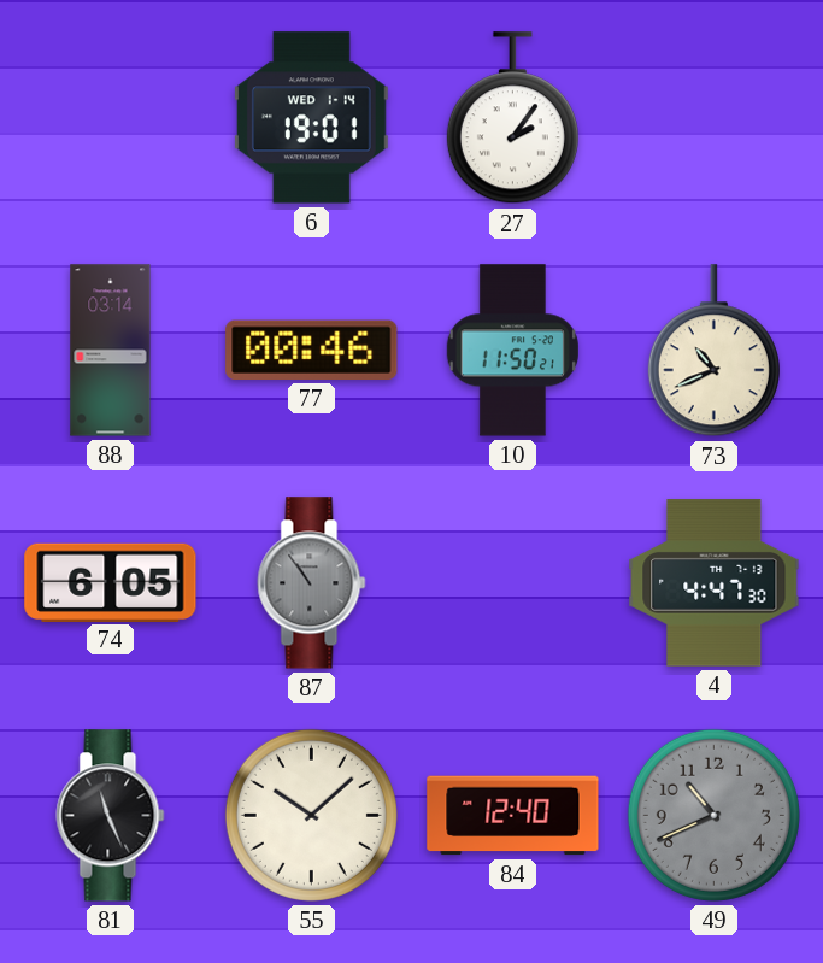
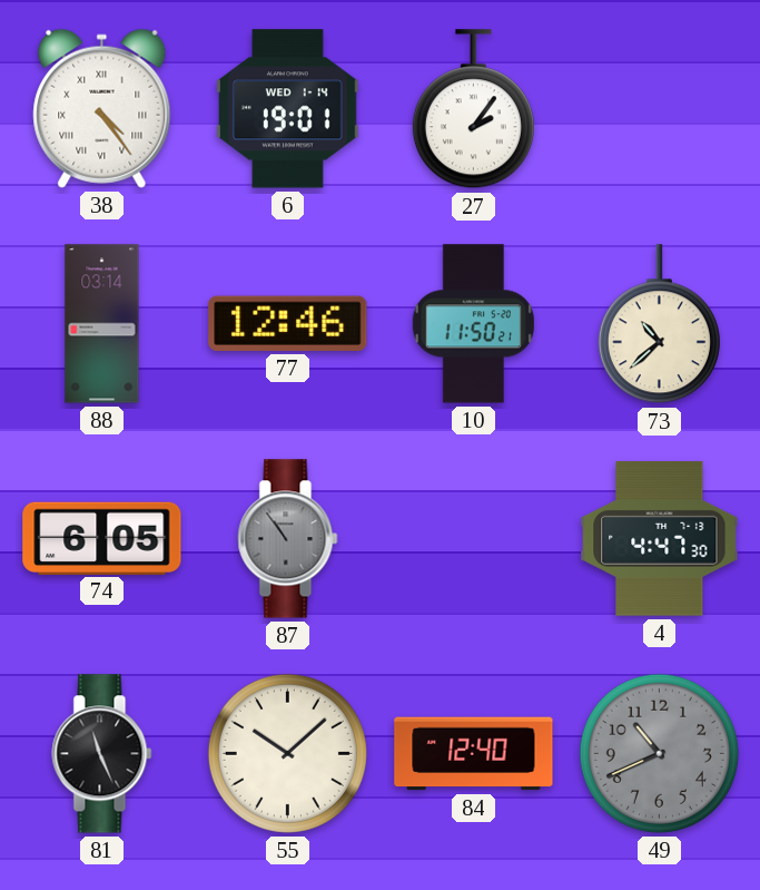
38: none -> 4:24
77: 00:46 -> 12:46
73: 10:41 -> 10:38
